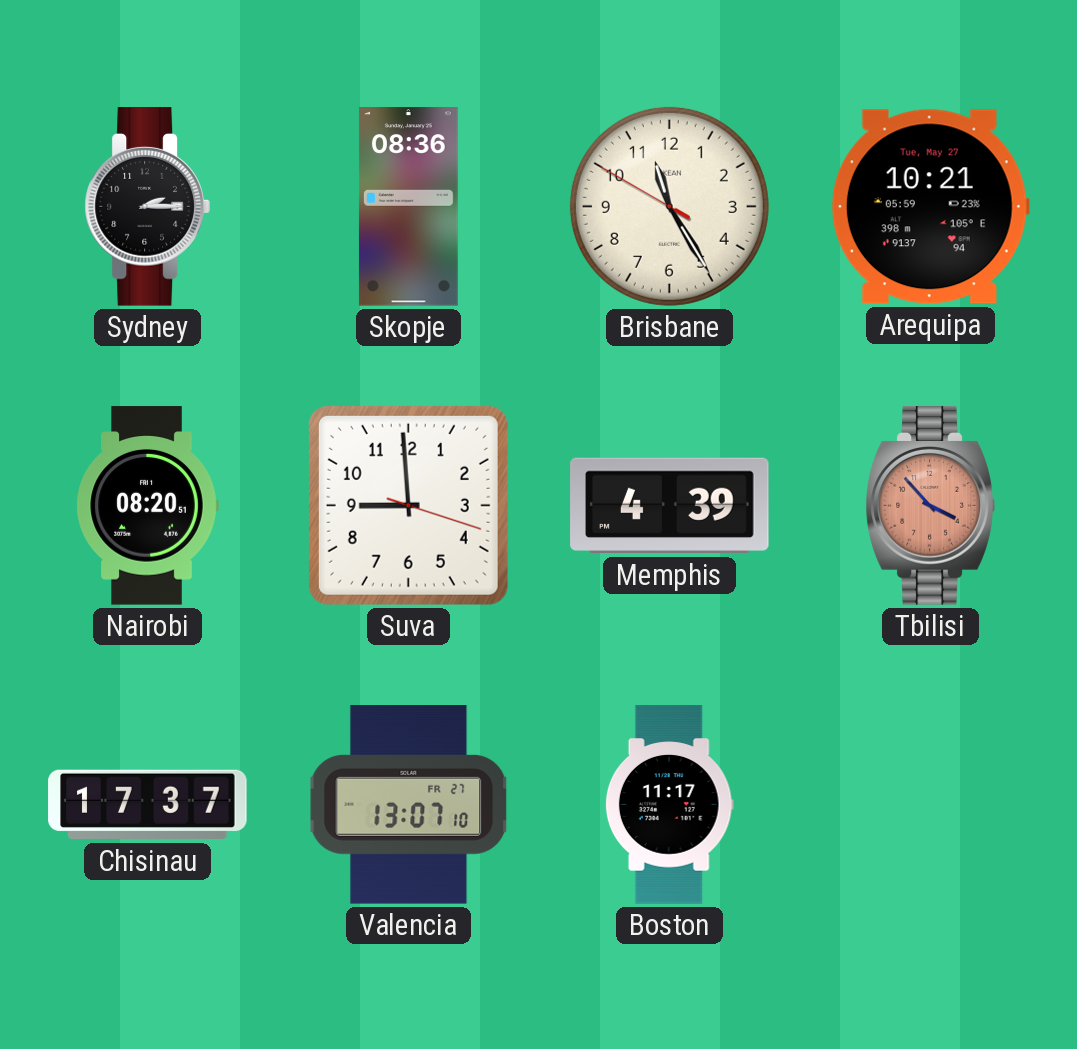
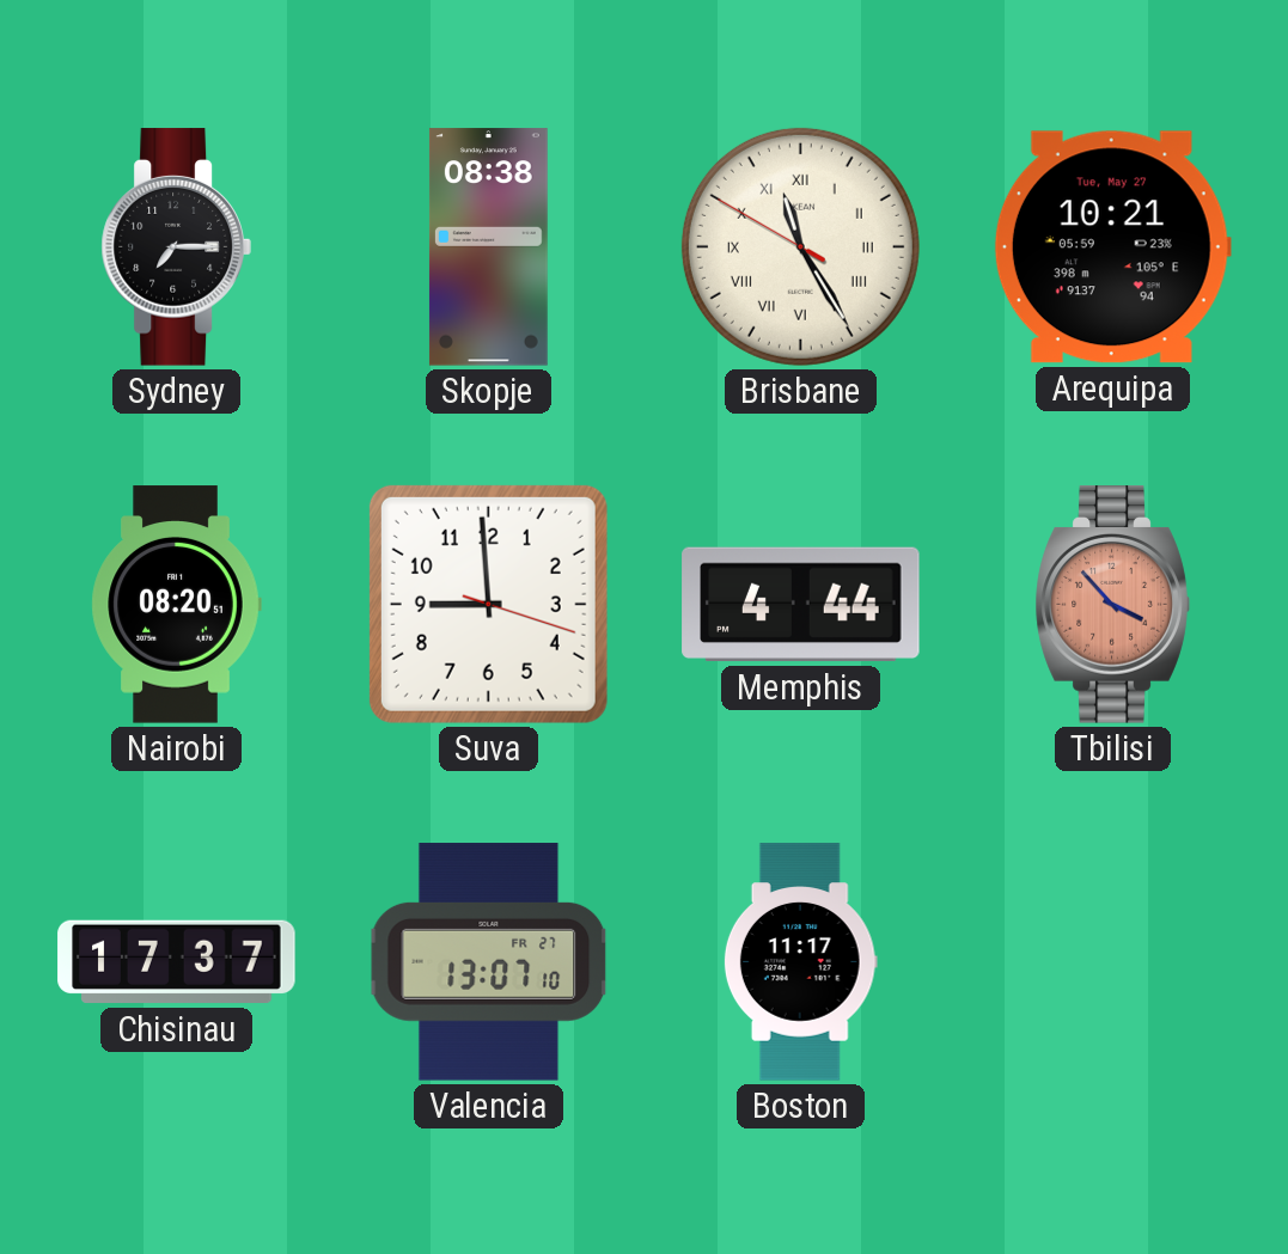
Sydney: 2:15 -> 7:15
Skopje: 08:36 -> 08:38
Brisbane numerals: Arabic -> Roman
Memphis: 4:39 -> 4:44
